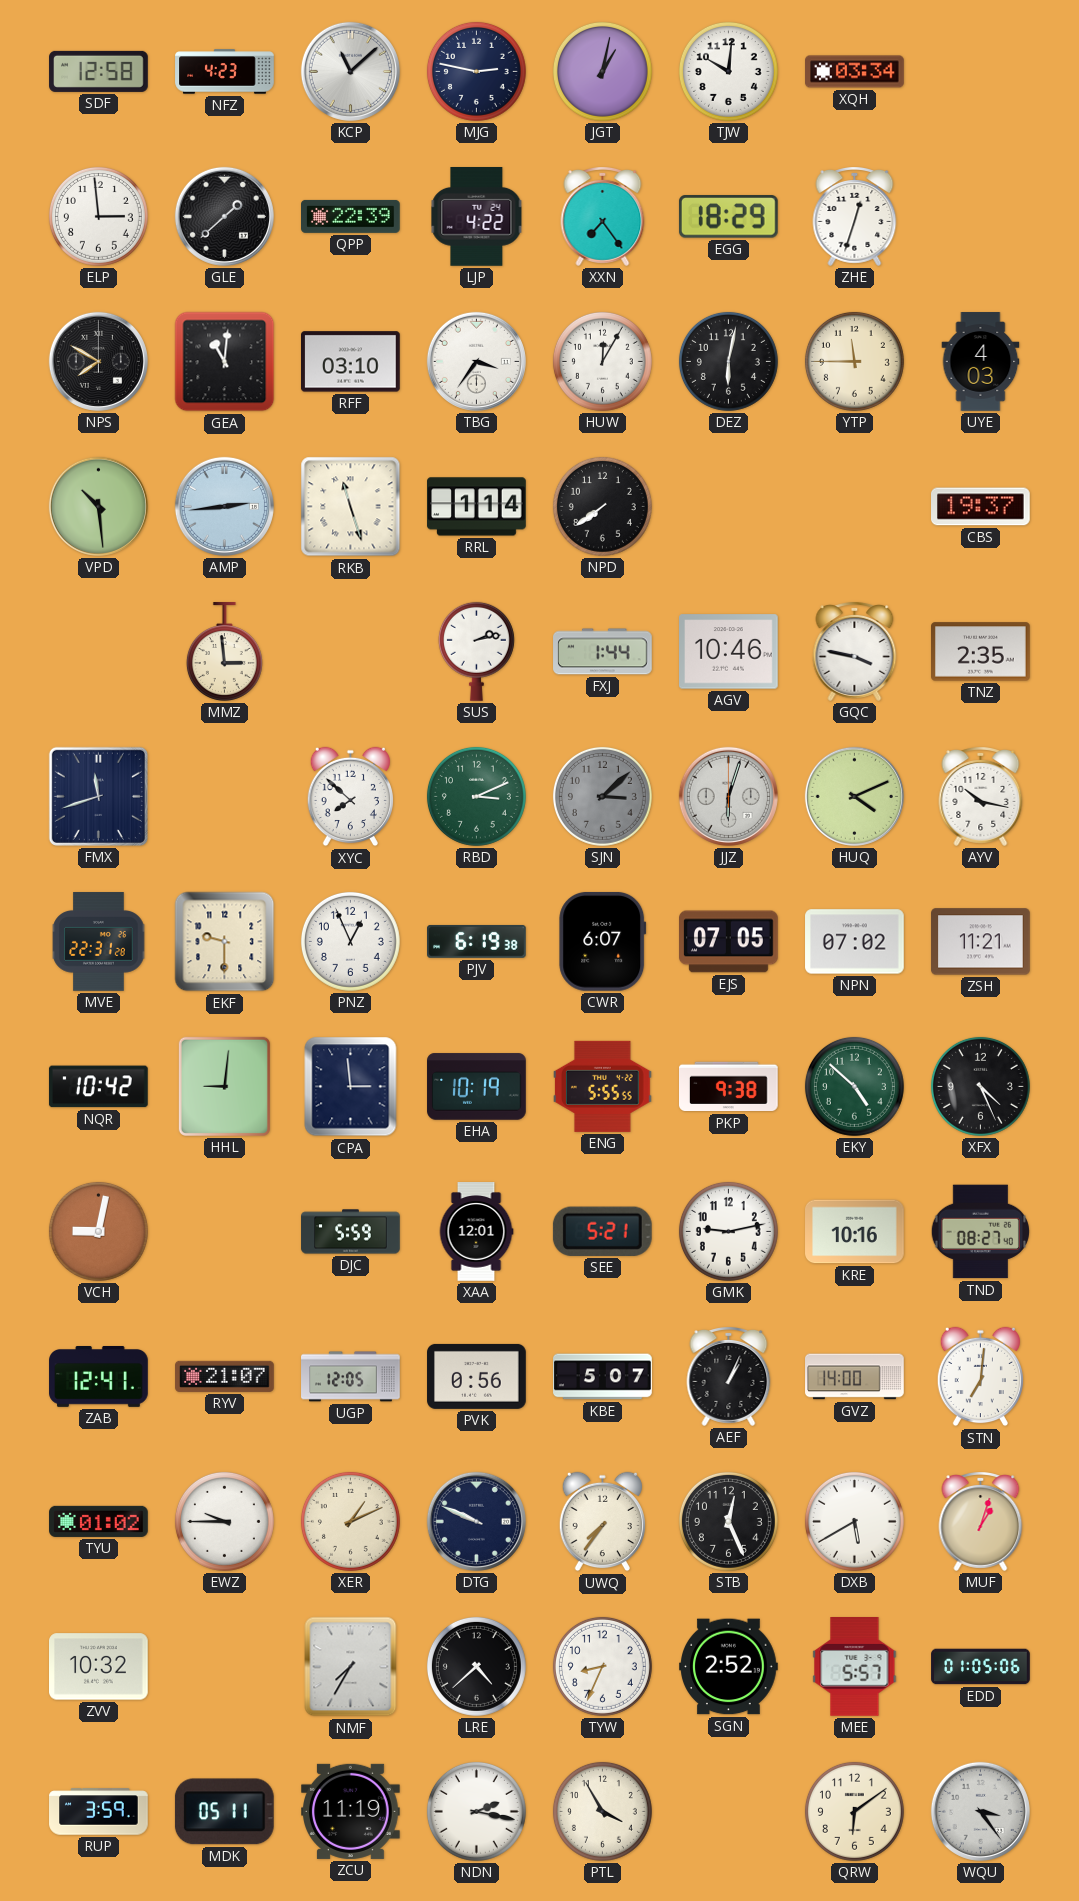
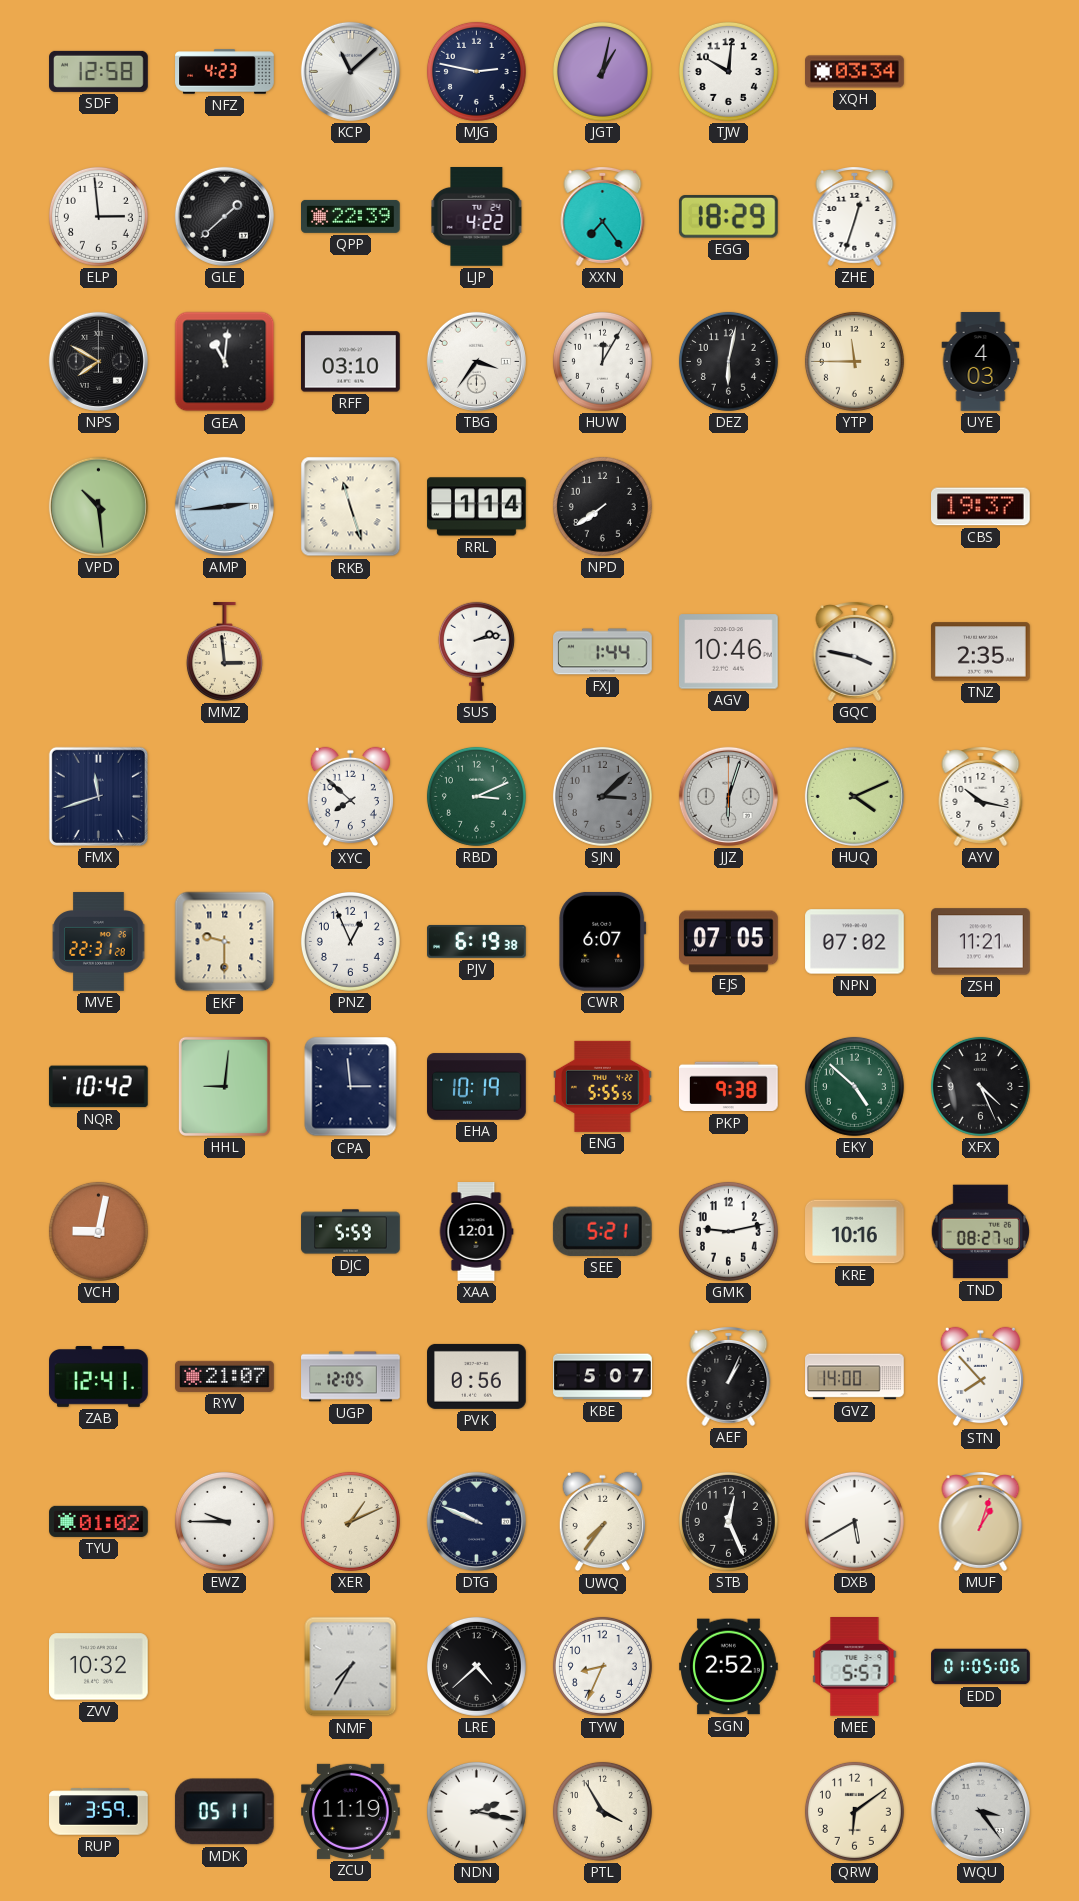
STN: 7:01 -> 7:53
